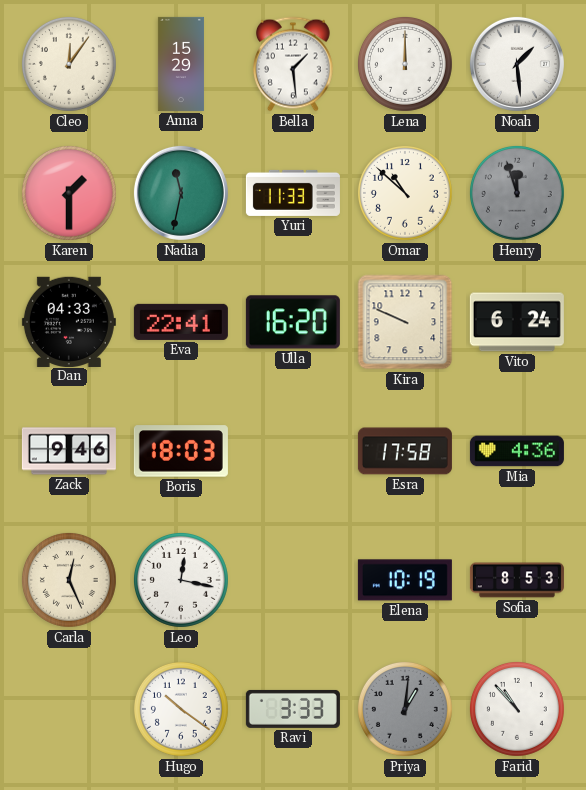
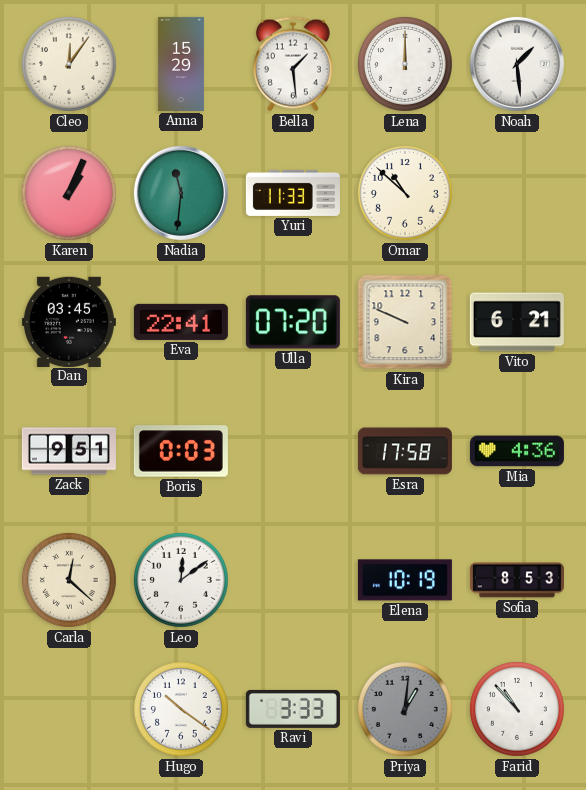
Karen: 1:30 -> 1:04
Nadia: 11:32 -> 11:31
Henry: 11:57 -> none
Dan: 04:33 -> 03:45
Ulla: 16:20 -> 07:20
Vito: 6:24 -> 6:21
Zack: 9:46 -> 9:51
Boris: 18:03 -> 0:03
Carla: 12:26 -> 12:22
Leo: 12:17 -> 12:09
